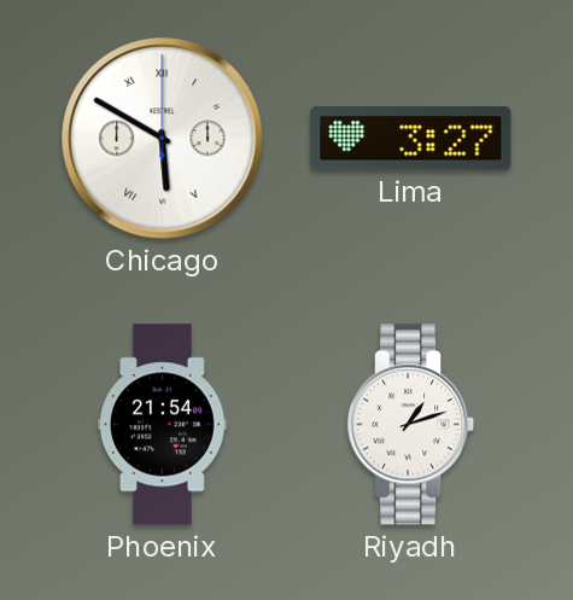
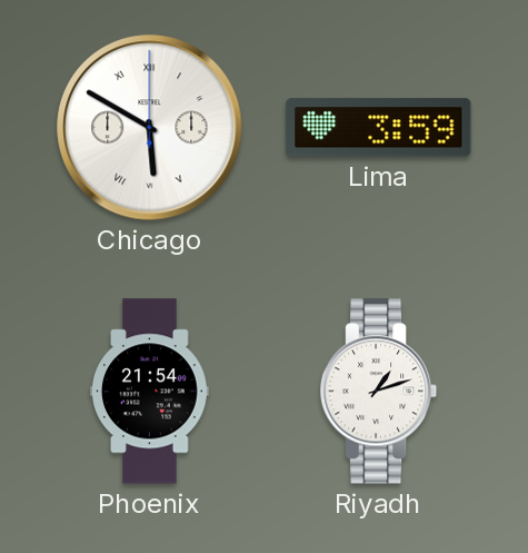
Lima: 3:27 -> 3:59
